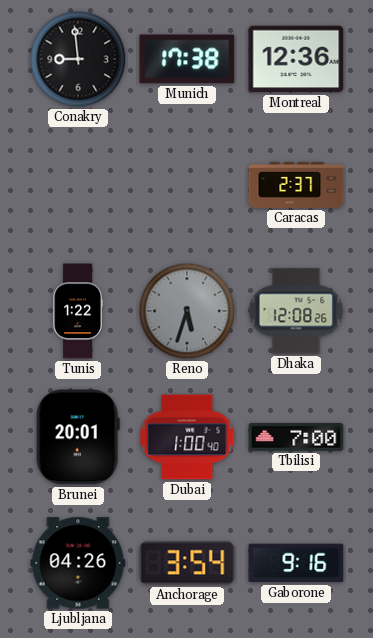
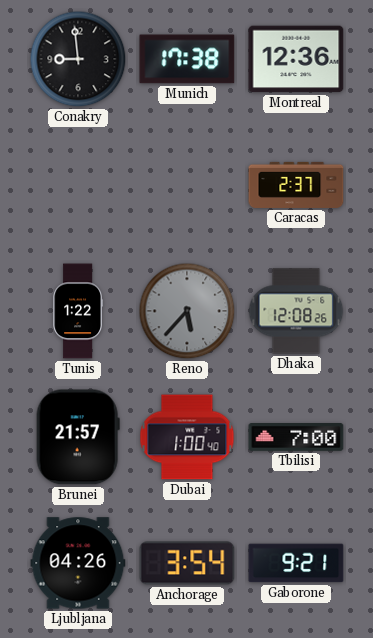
Reno: 5:33 -> 5:37
Brunei: 20:01 -> 21:57
Gaborone: 9:16 -> 9:21
